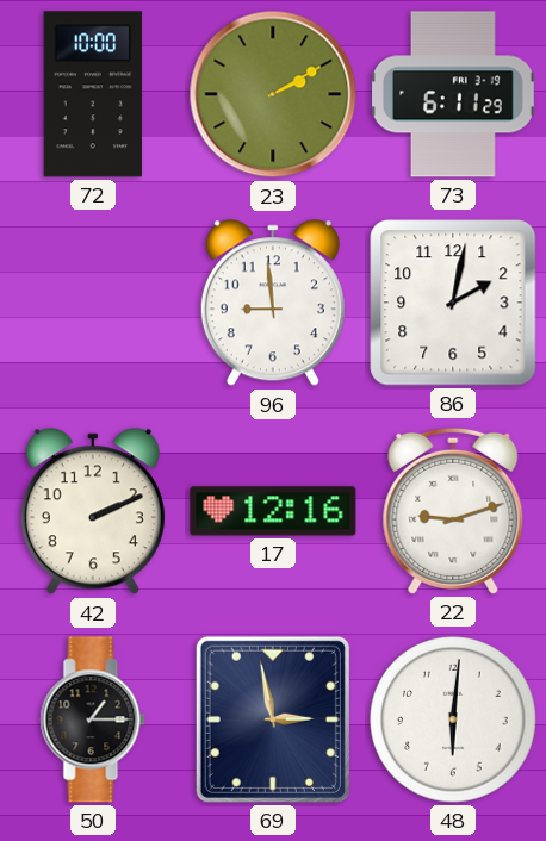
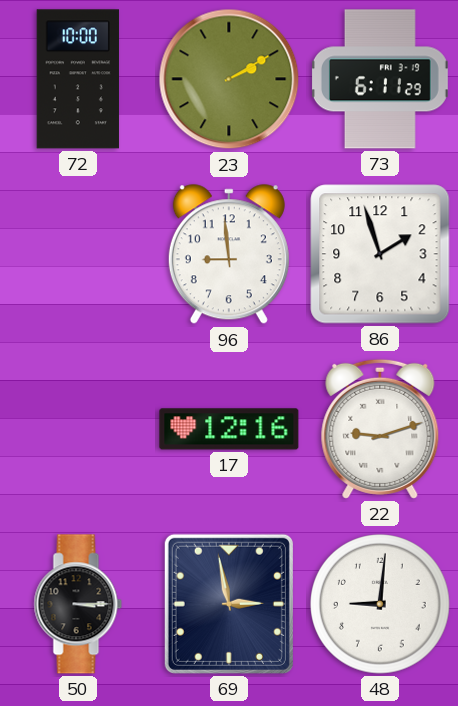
86: 2:02 -> 1:57
42: 2:11 -> none
50: 1:15 -> 3:15
48: 6:01 -> 9:01
